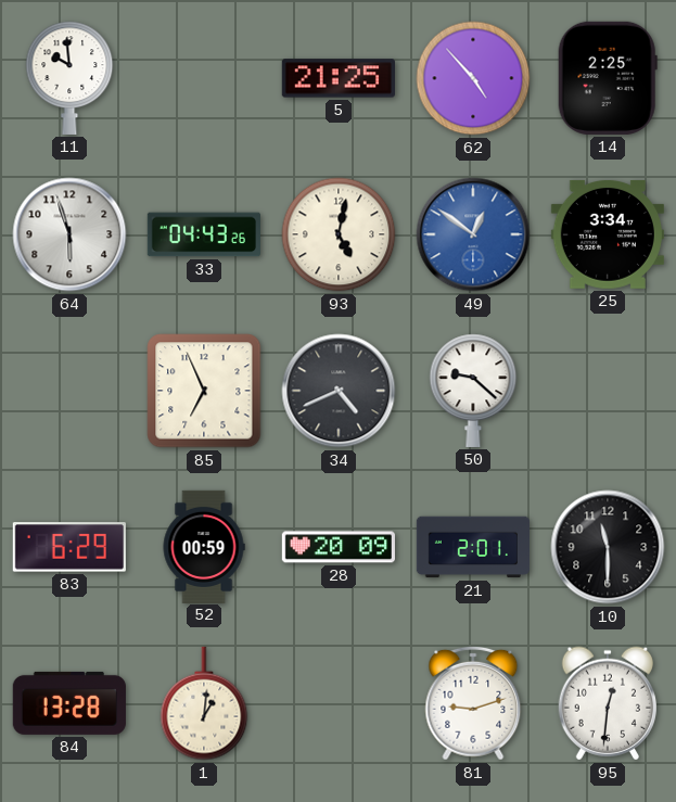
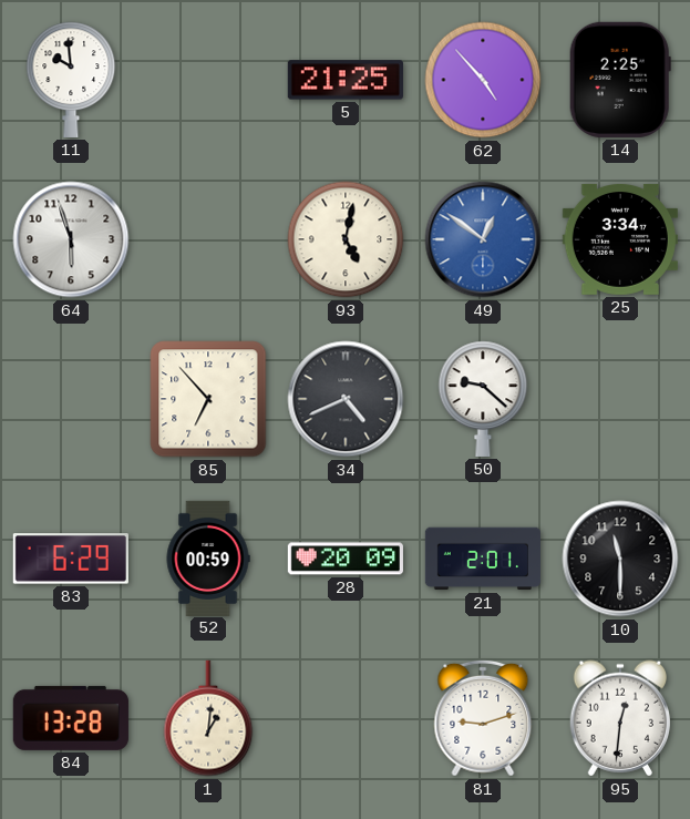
33: 04:43 -> none
85: 6:56 -> 6:53
